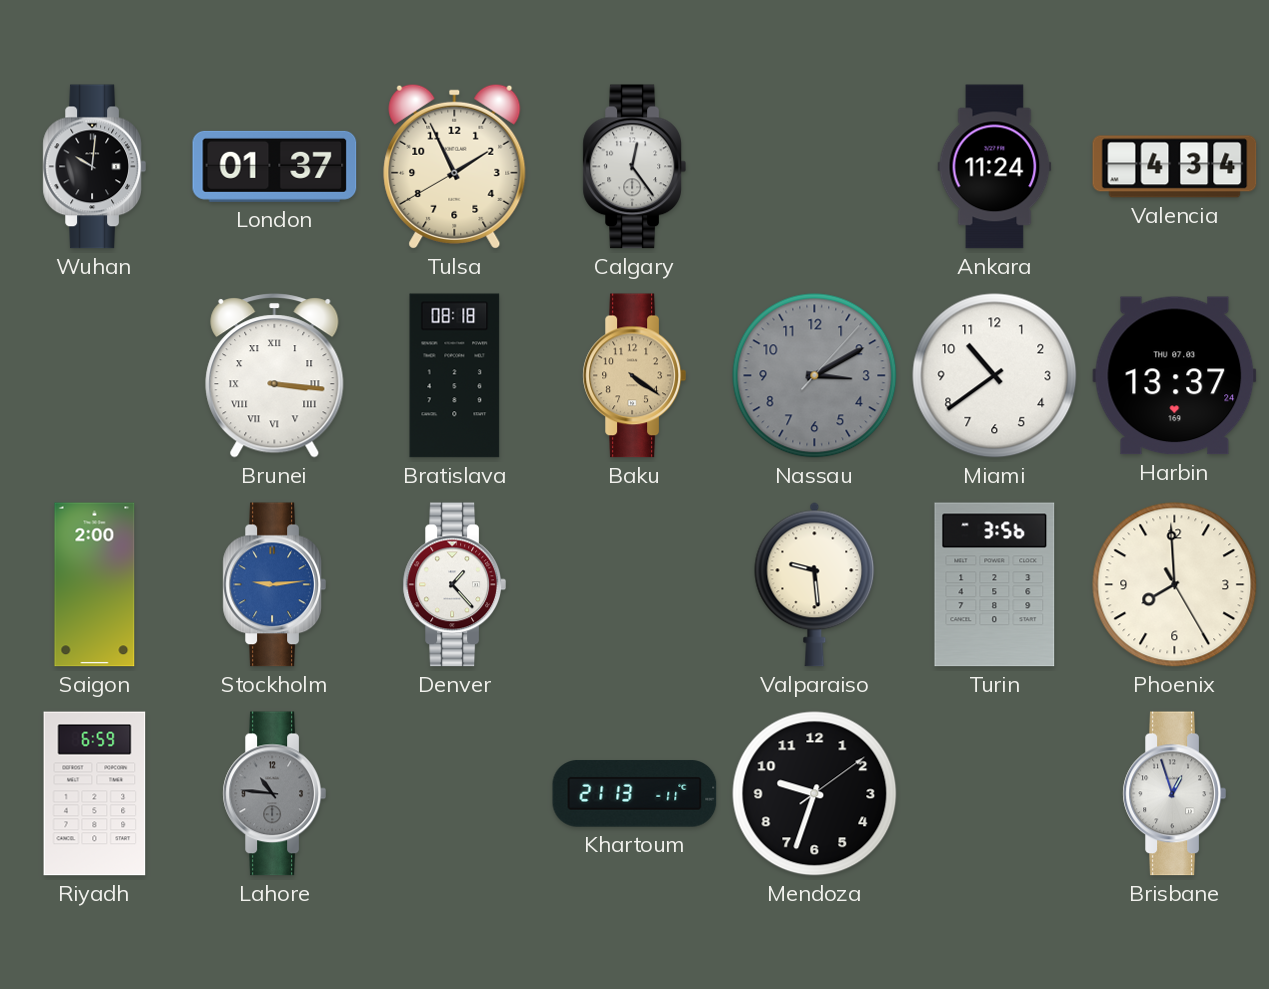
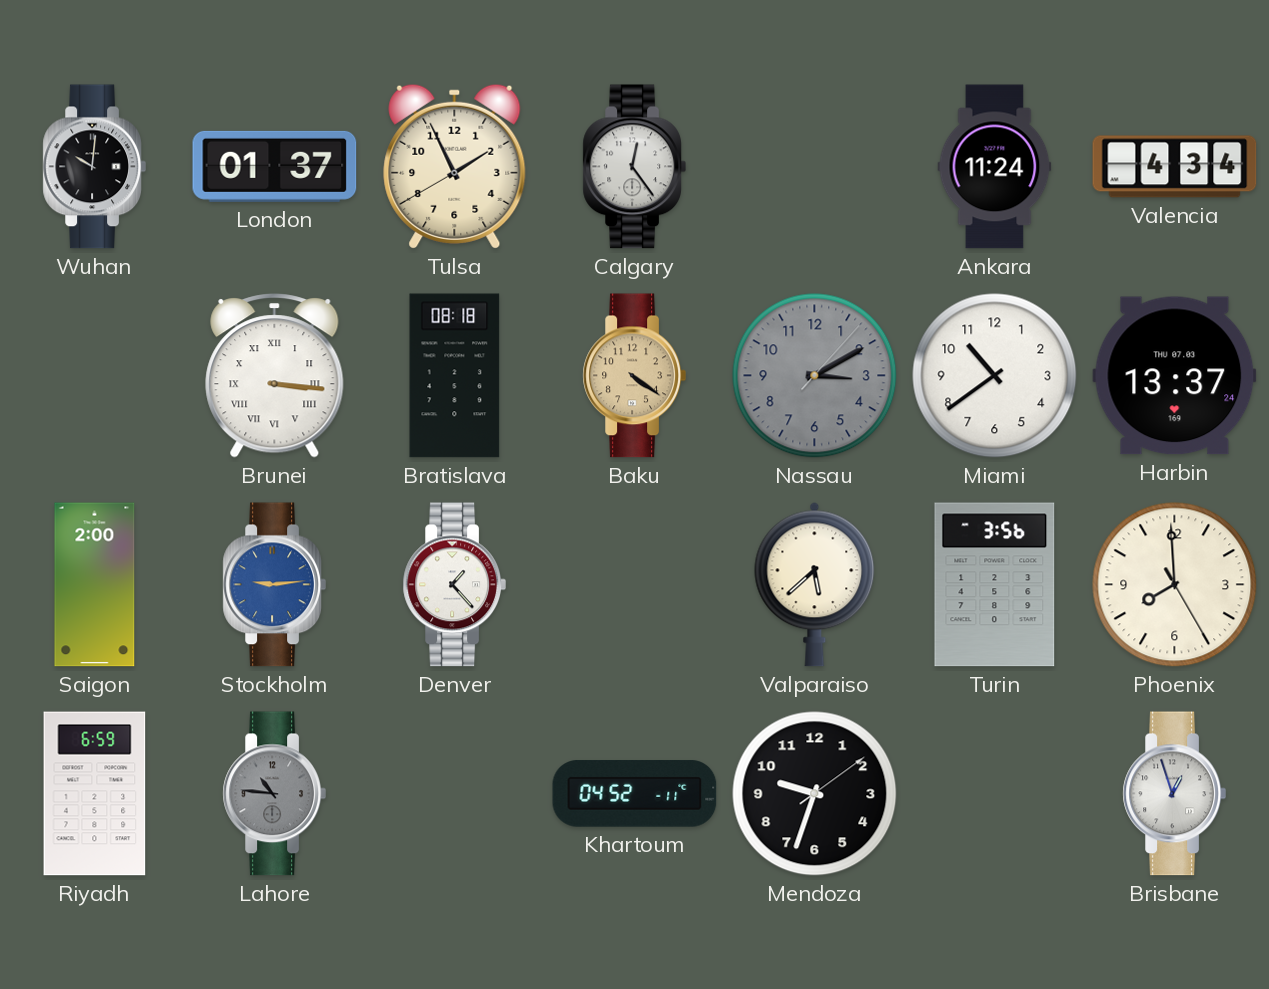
Valparaiso: 9:29 -> 5:38
Khartoum: 21:13 -> 04:52
